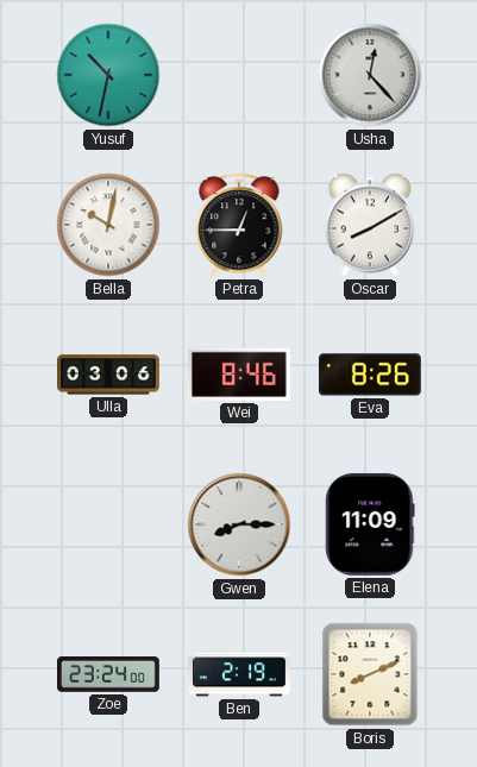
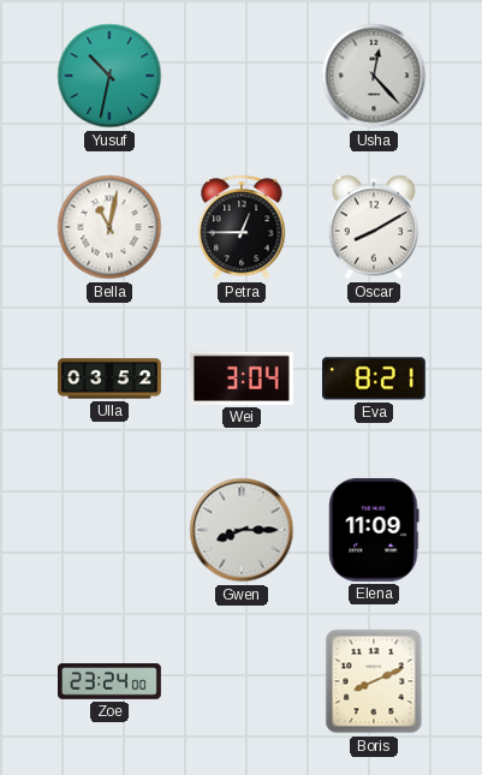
Bella: 10:02 -> 11:02
Ulla: 03:06 -> 03:52
Wei: 8:46 -> 3:04
Eva: 8:26 -> 8:21
Ben: 2:19 -> none
